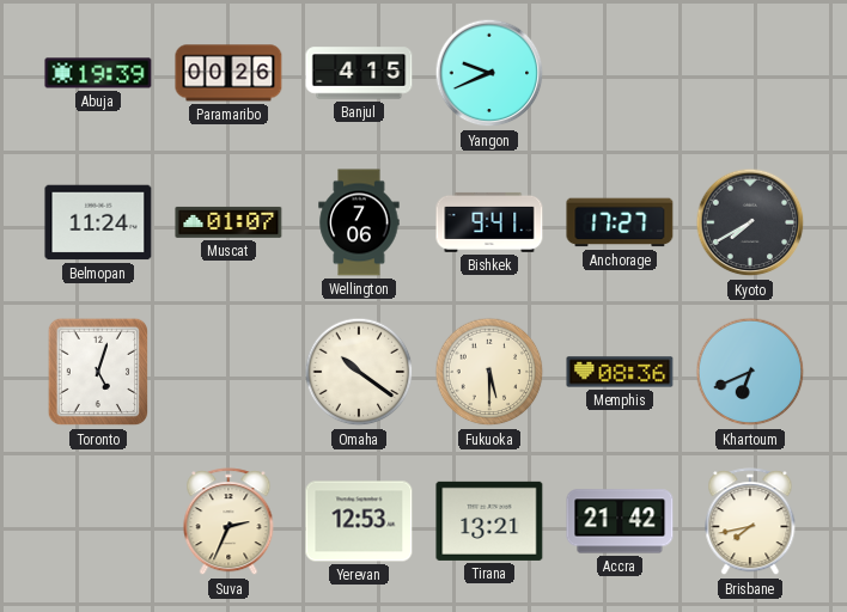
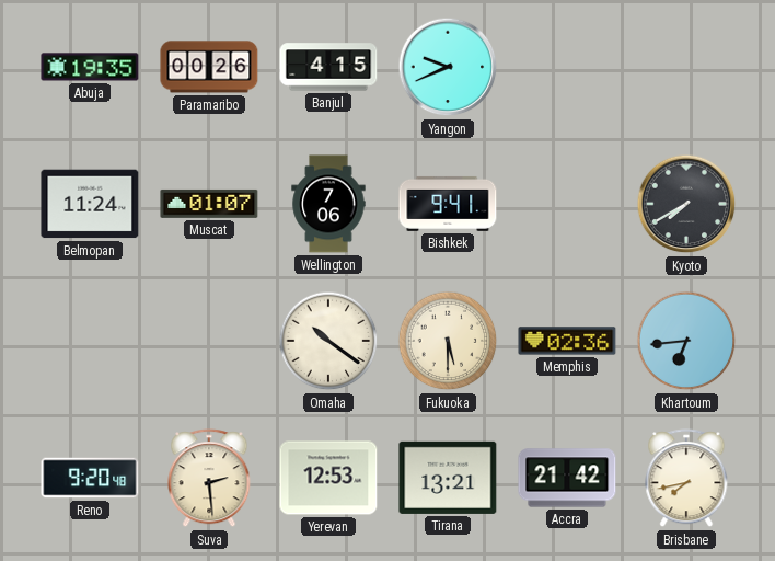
Abuja: 19:39 -> 19:35
Anchorage: 17:27 -> none
Toronto: 5:03 -> none
Memphis: 08:36 -> 02:36
Khartoum: 6:41 -> 6:44
Reno: none -> 9:20
Suva: 2:34 -> 2:29
